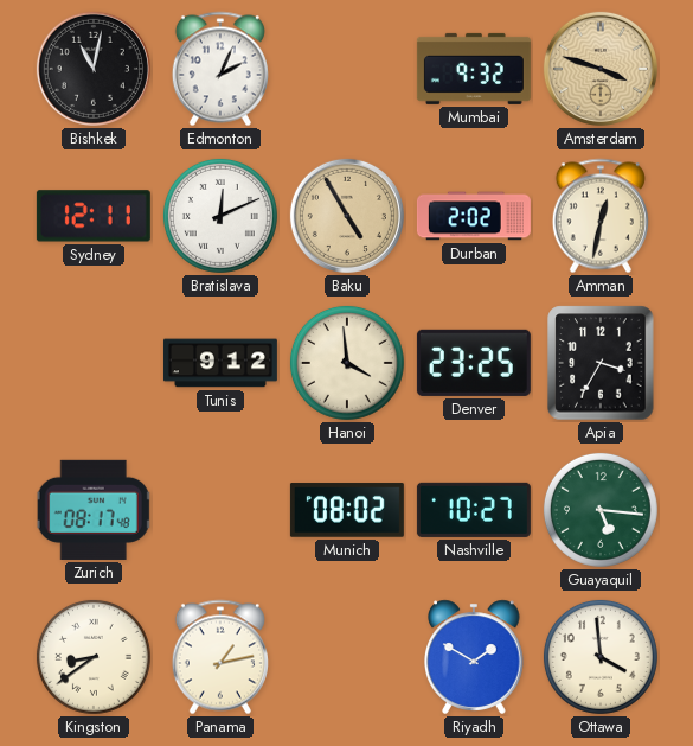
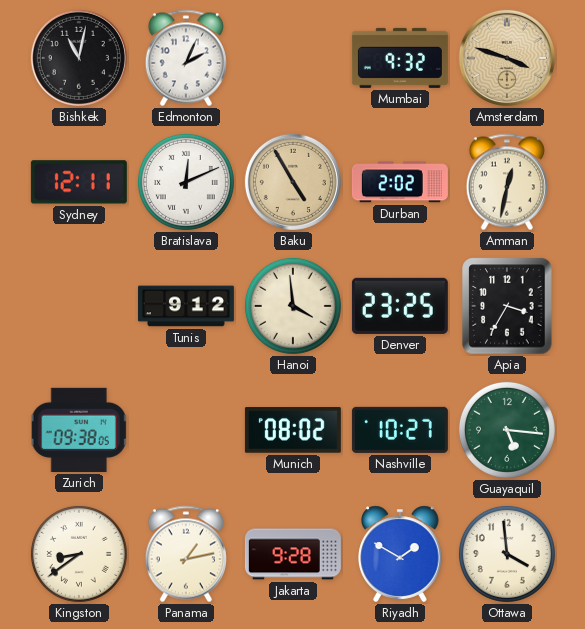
Zurich: 08:17 -> 09:38
Jakarta: none -> 9:28
